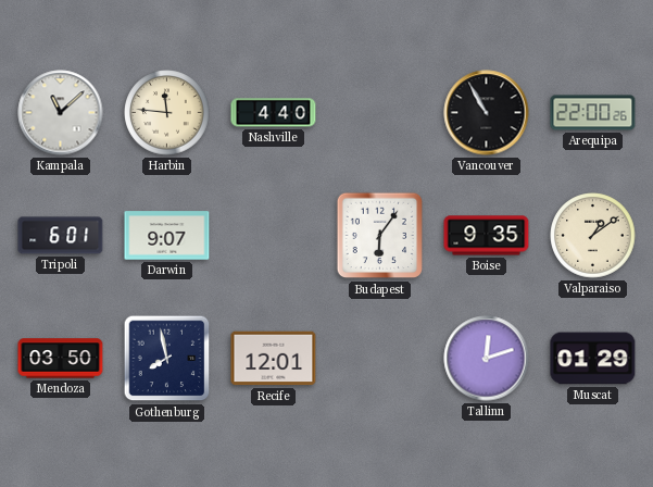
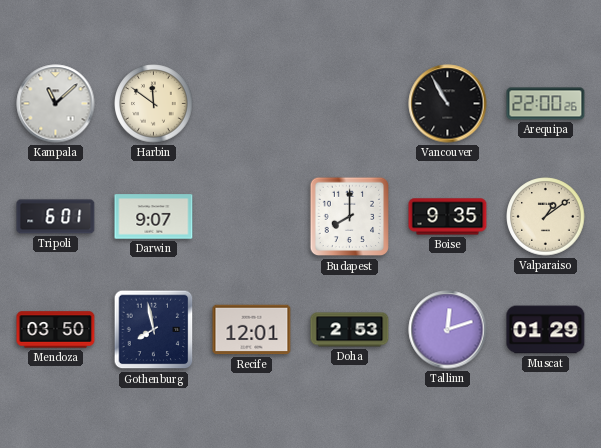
Harbin: 11:46 -> 11:51
Nashville: 4:40 -> none
Budapest: 6:06 -> 8:00
Doha: none -> 2:53
